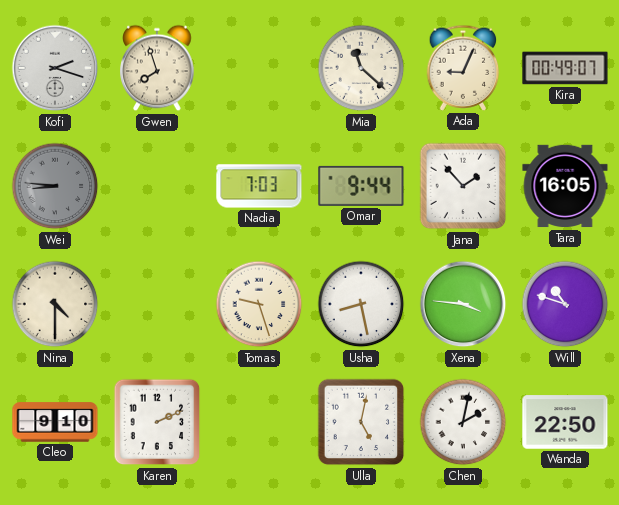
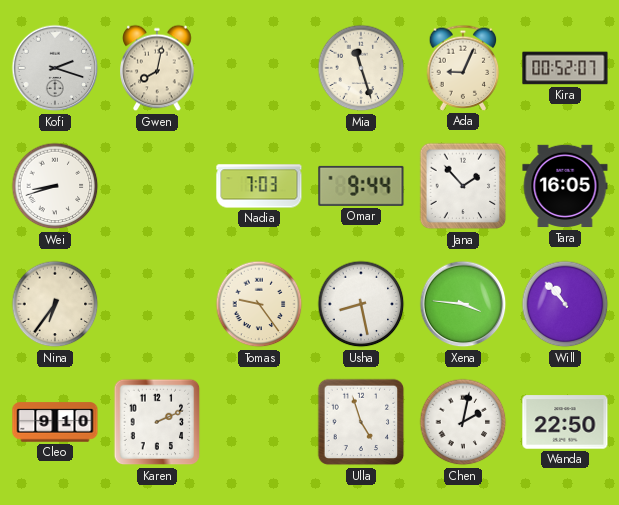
Gwen: 7:57 -> 8:02
Mia: 11:22 -> 11:27
Kira: 00:49 -> 00:52
Wei: 8:46 -> 8:42
Wei dial: grey -> white
Nina: 4:30 -> 6:36
Tomas: 9:27 -> 9:24
Will: 10:48 -> 10:53
Ulla: 5:02 -> 4:57
